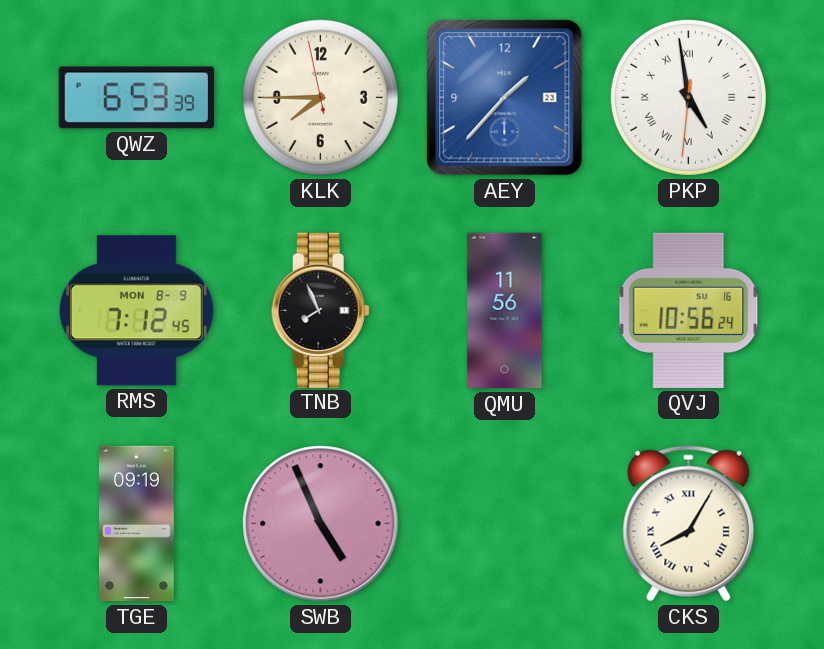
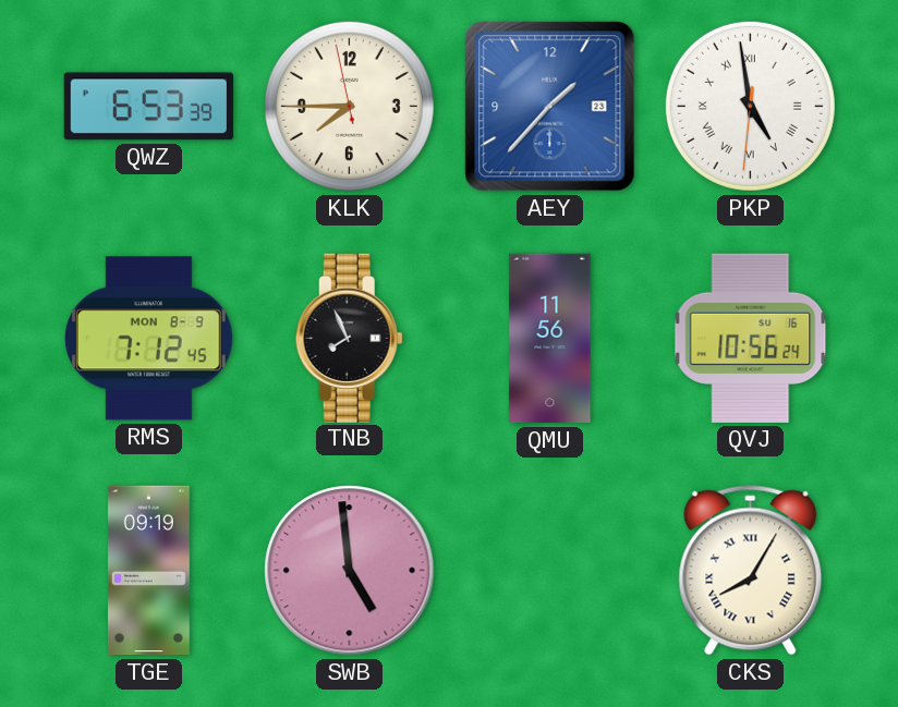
SWB: 4:56 -> 4:59
